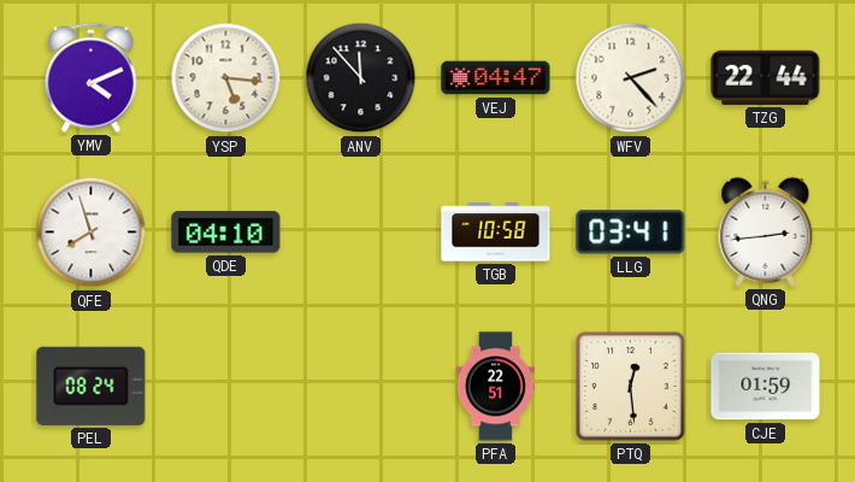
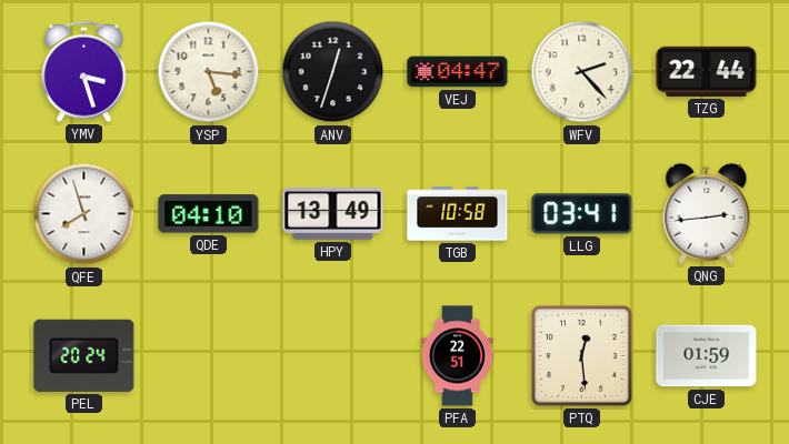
YMV: 4:11 -> 3:27
ANV: 11:53 -> 12:33
HPY: none -> 13:49
PEL: 08:24 -> 20:24
